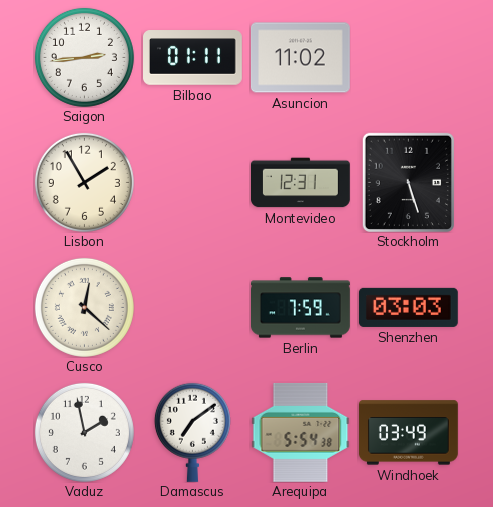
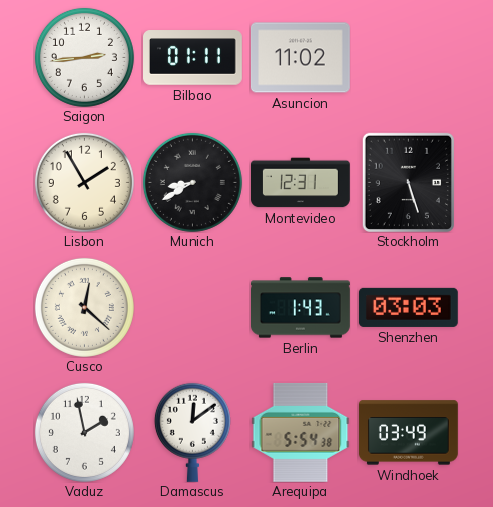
Munich: none -> 8:40
Berlin: 7:59 -> 1:43
Damascus: 7:09 -> 12:09
